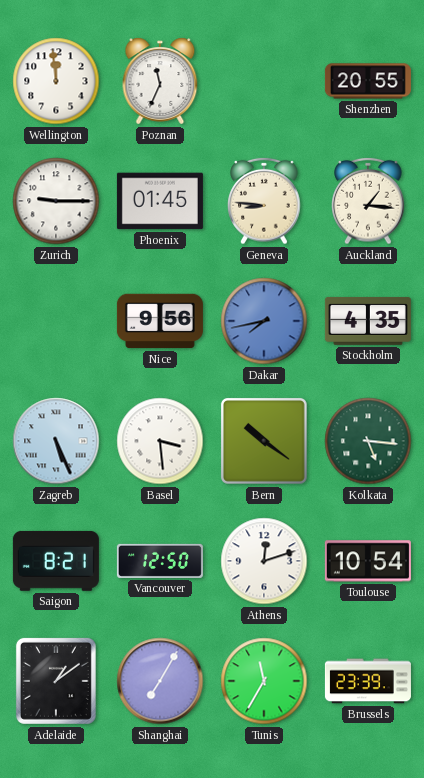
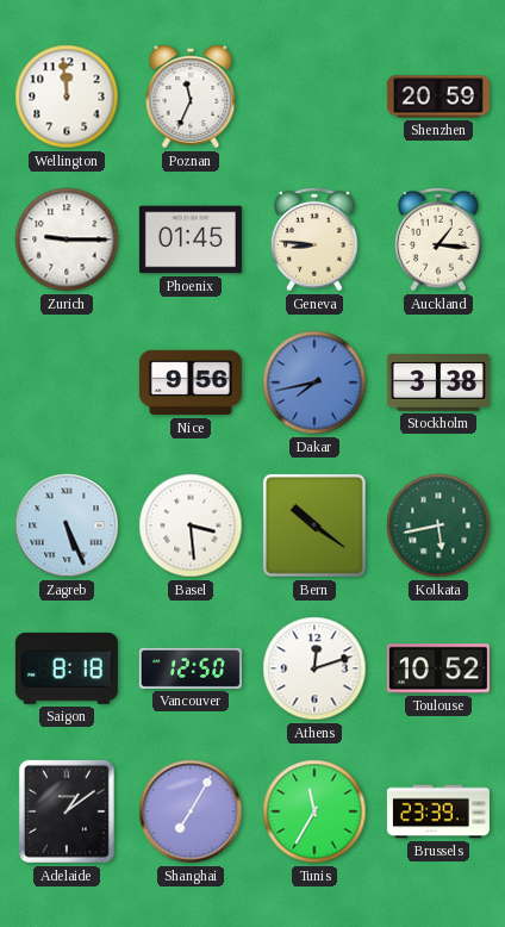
Shenzhen: 20:55 -> 20:59
Stockholm: 4:35 -> 3:38
Kolkata: 5:16 -> 5:43
Saigon: 8:21 -> 8:18
Toulouse: 10:54 -> 10:52
